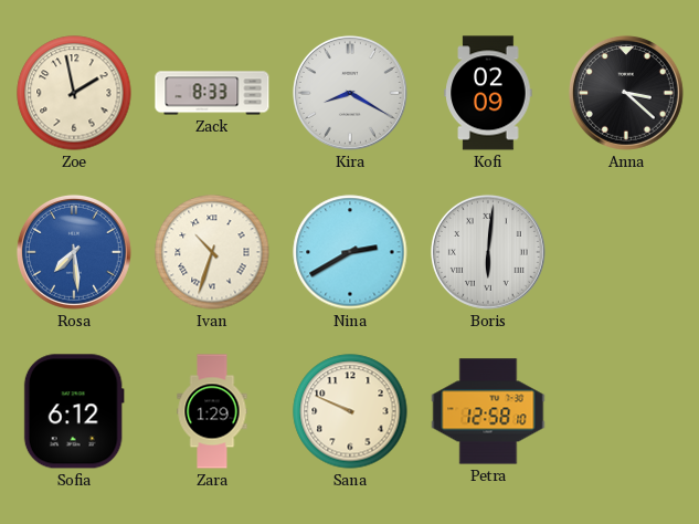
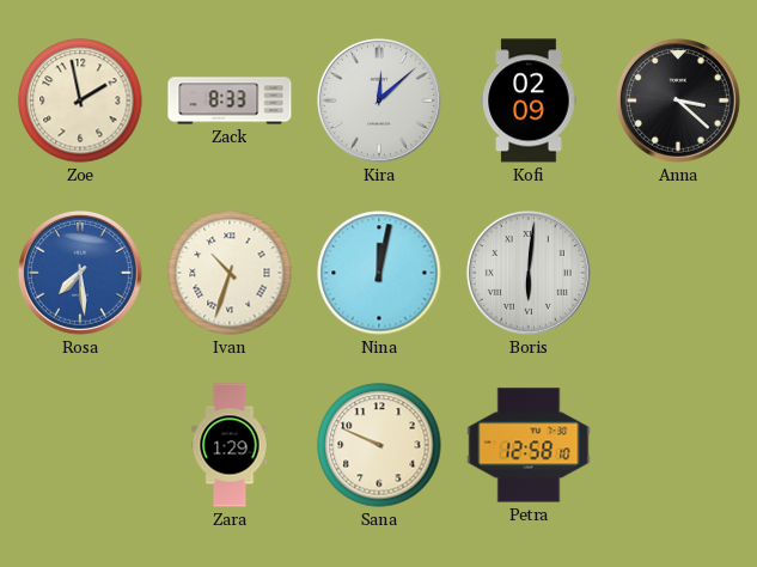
Kira: 8:20 -> 12:08
Nina: 2:40 -> 12:02
Sofia: 6:12 -> none
